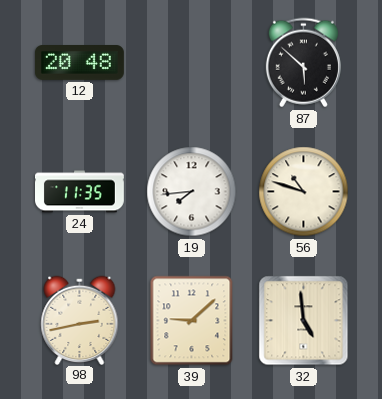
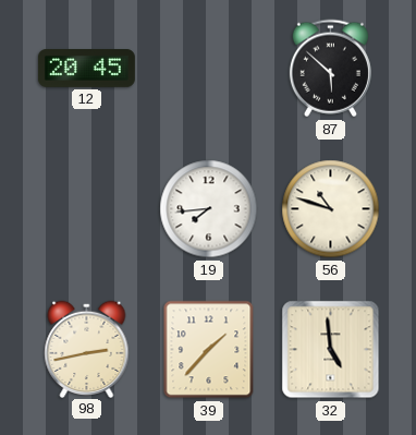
12: 20:48 -> 20:45
24: 11:35 -> none
39: 9:08 -> 1:37
